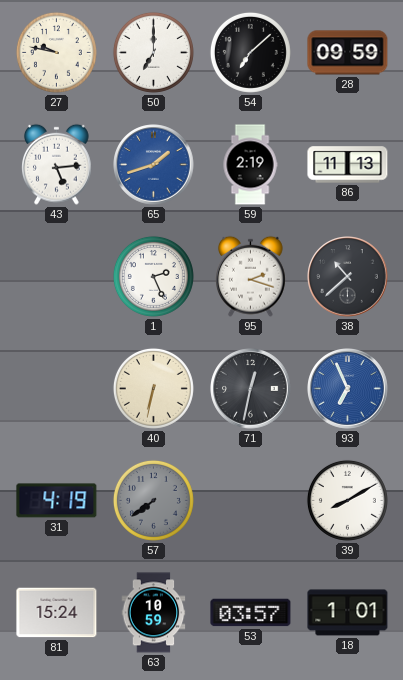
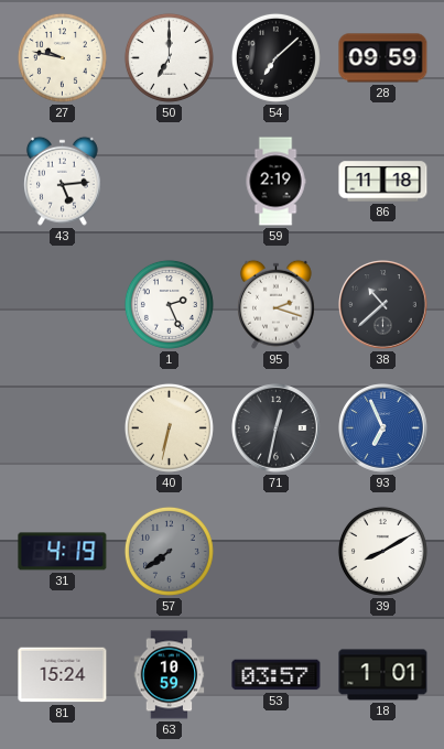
65: 1:42 -> none
86: 11:13 -> 11:18
